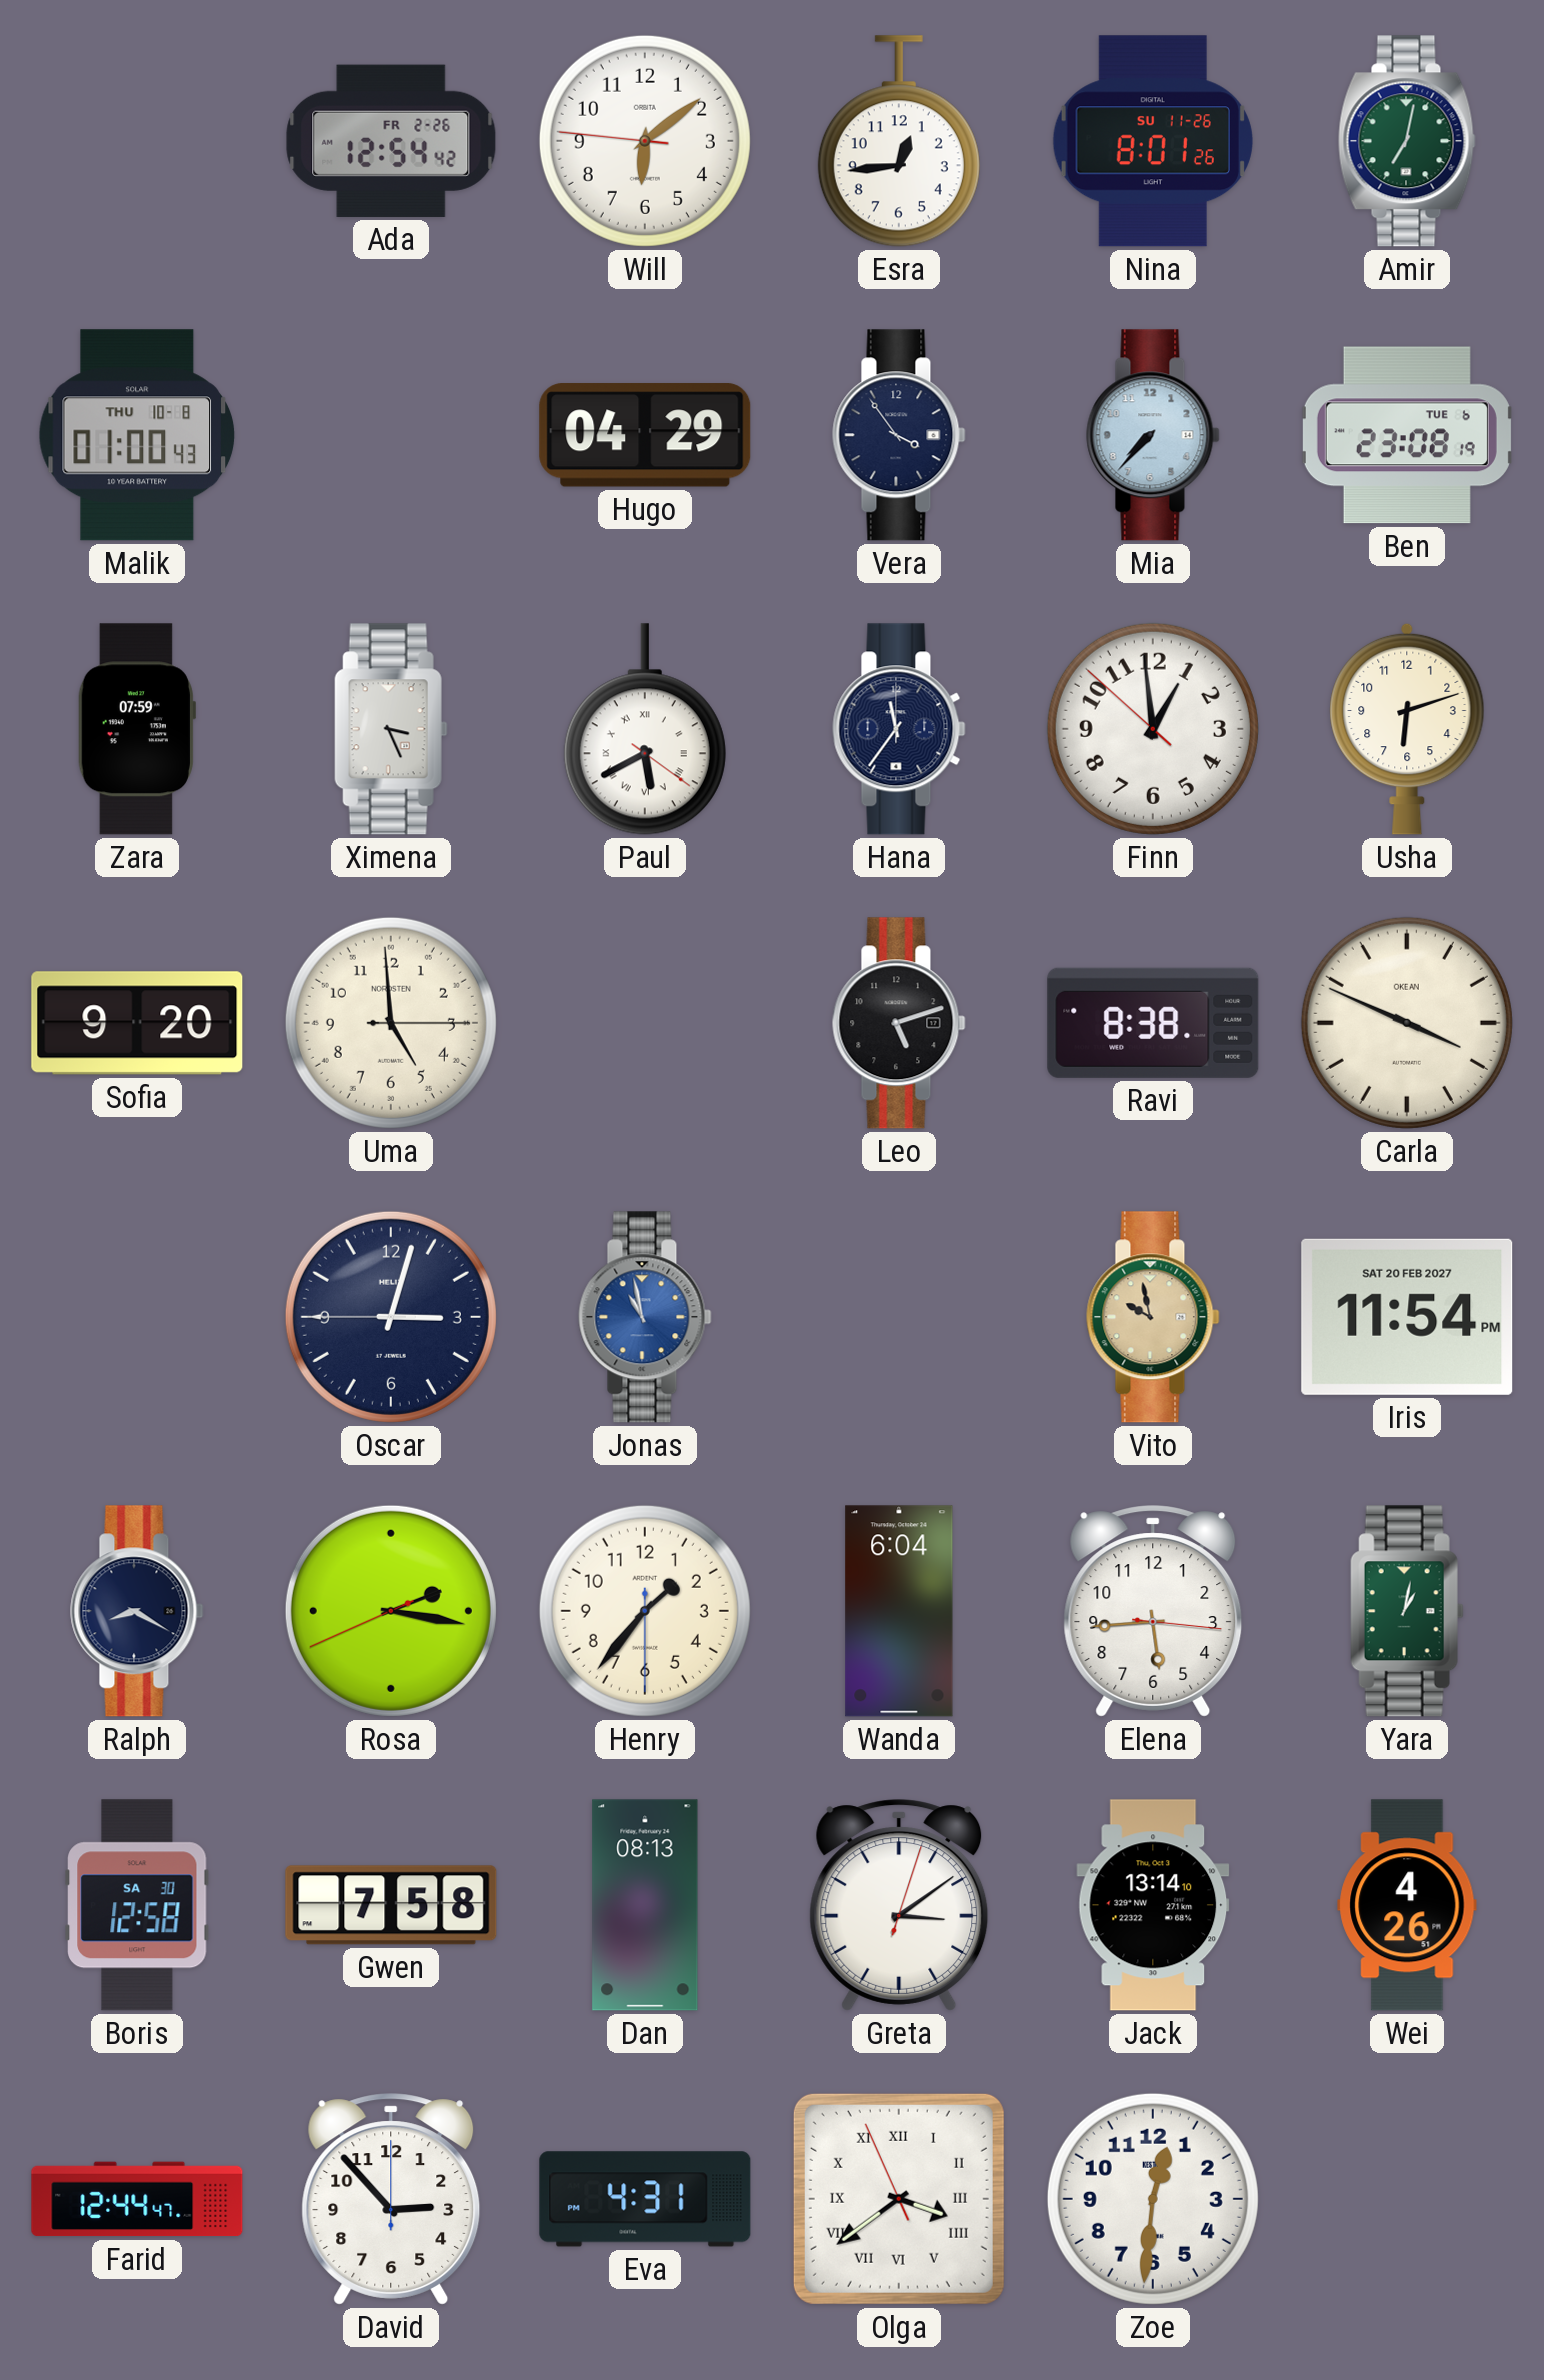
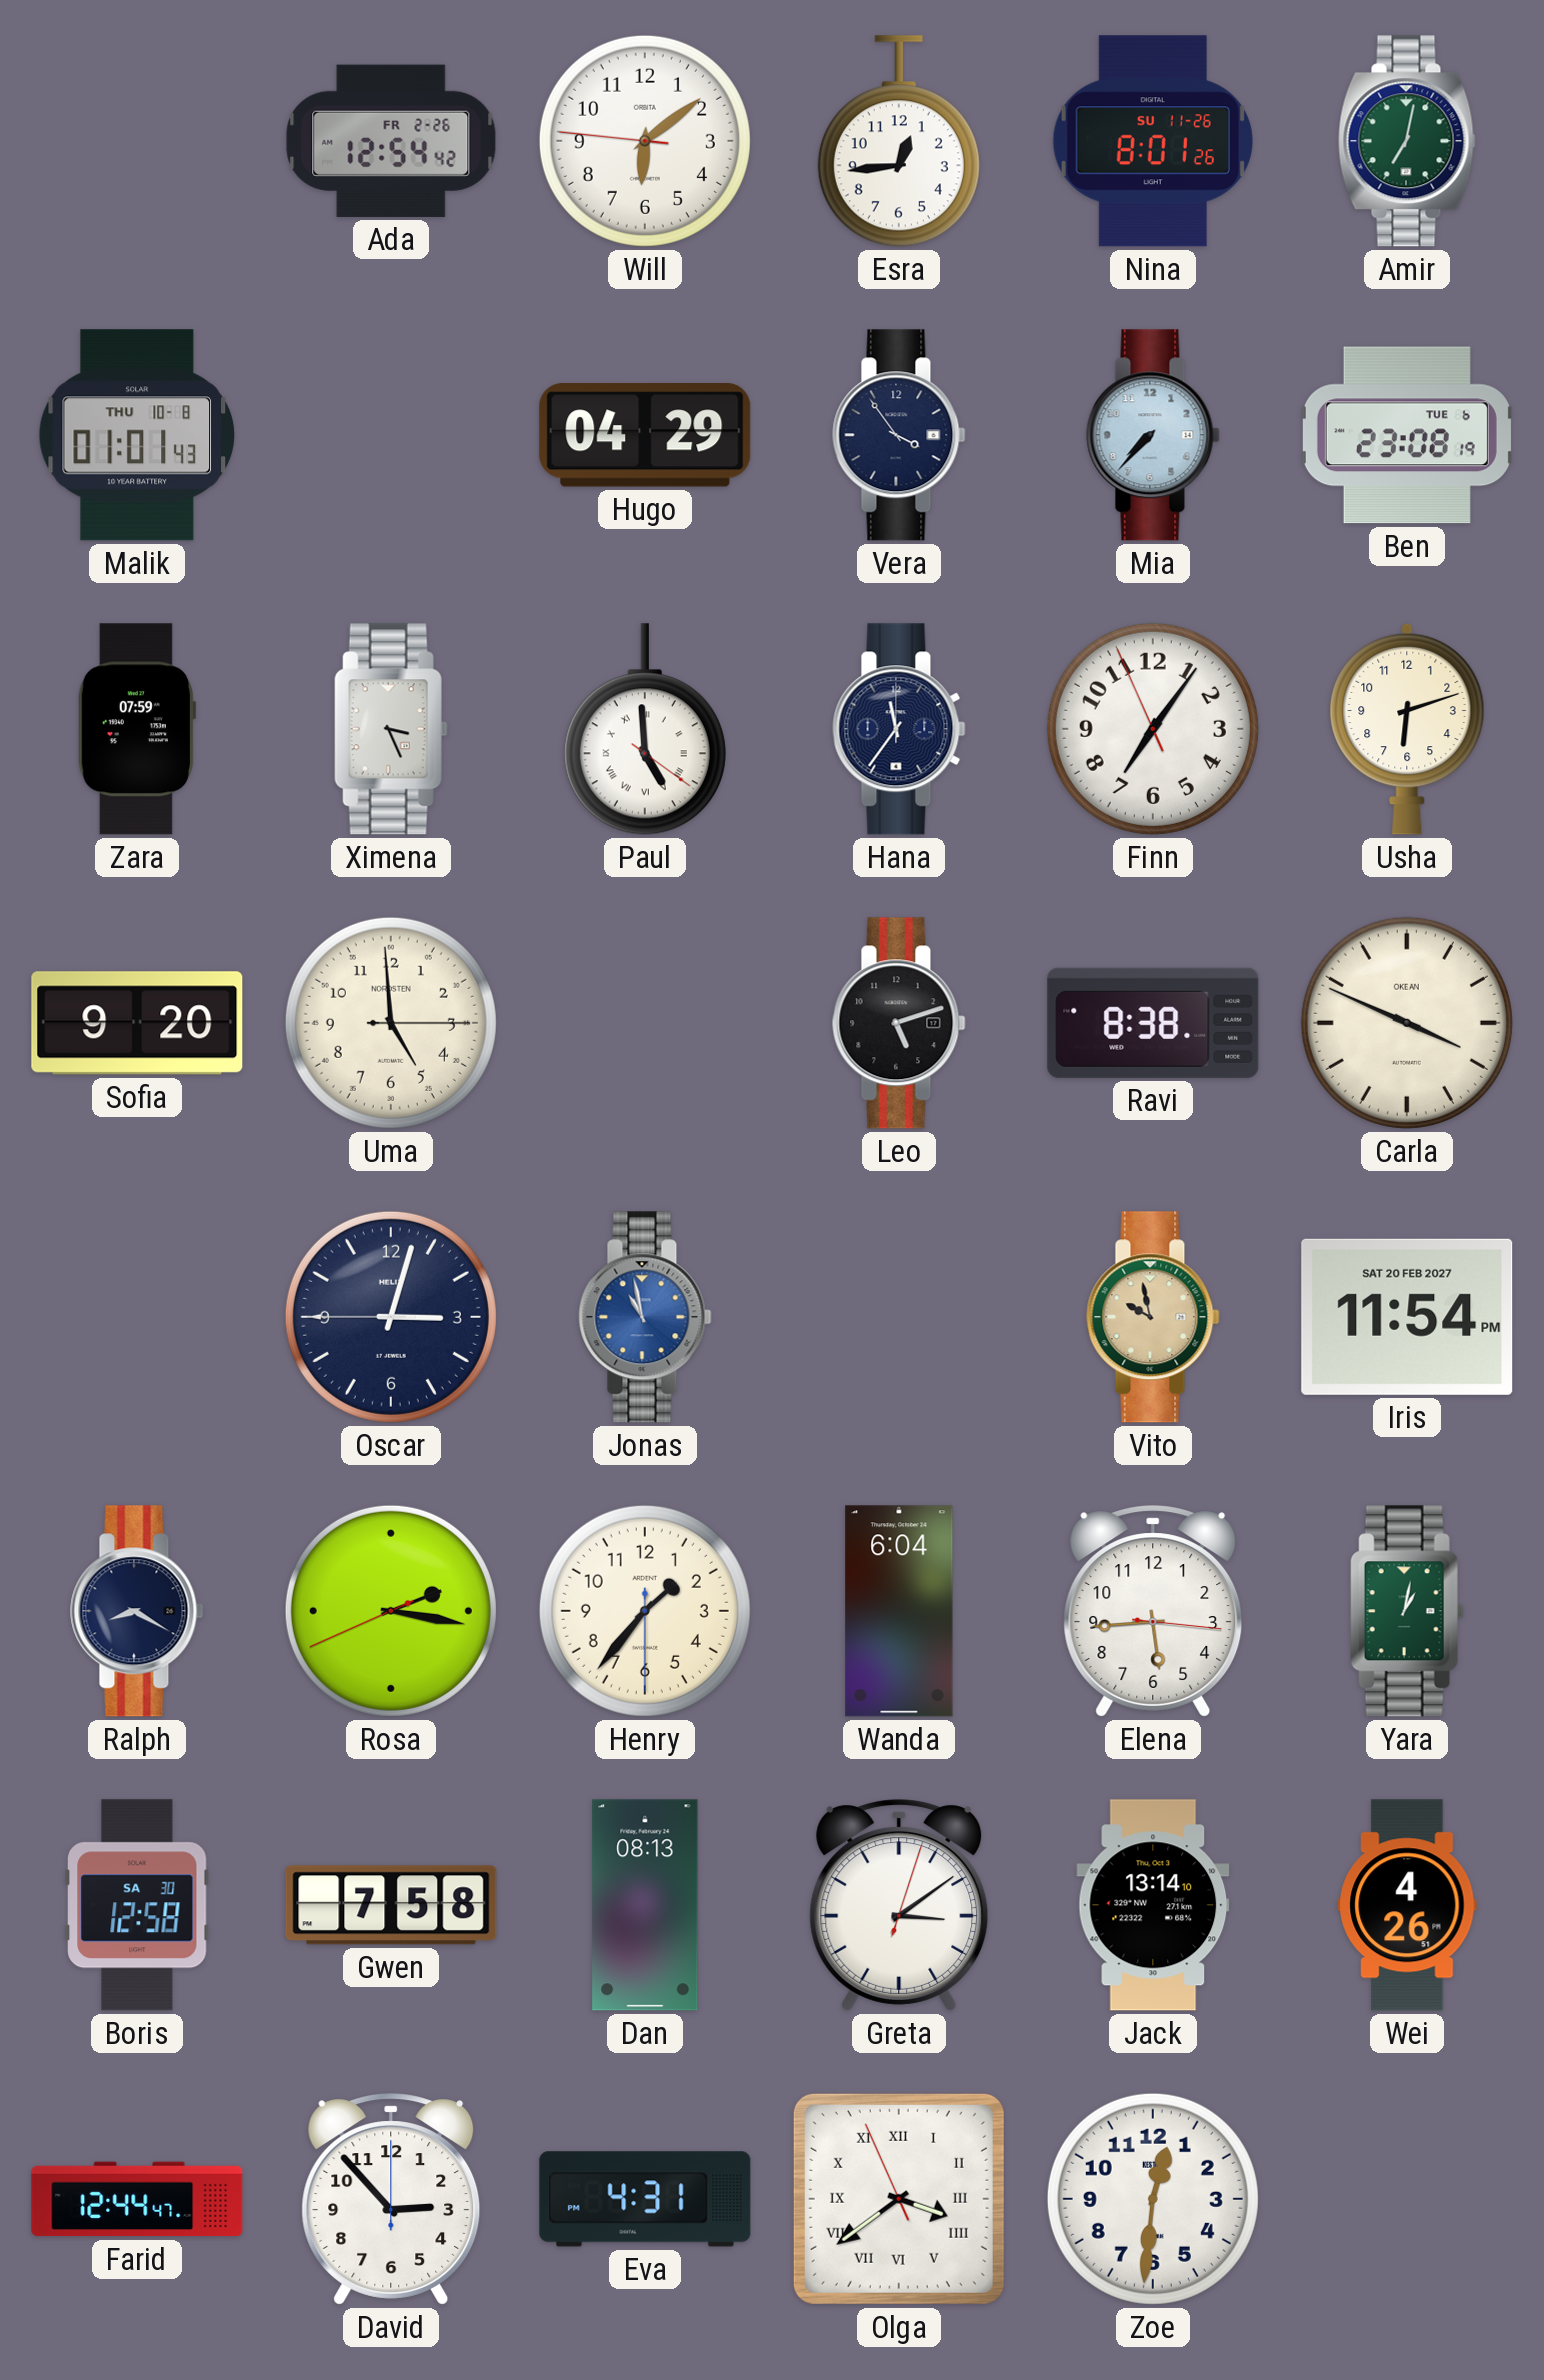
Malik: 01:00 -> 01:01
Paul: 5:40 -> 4:59
Finn: 12:58 -> 7:05
